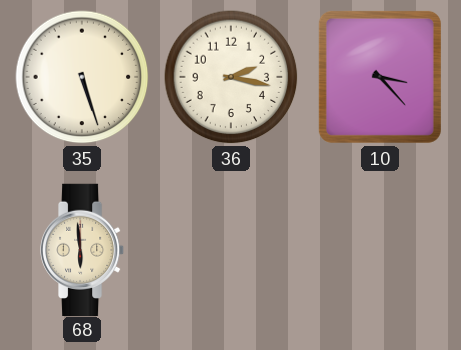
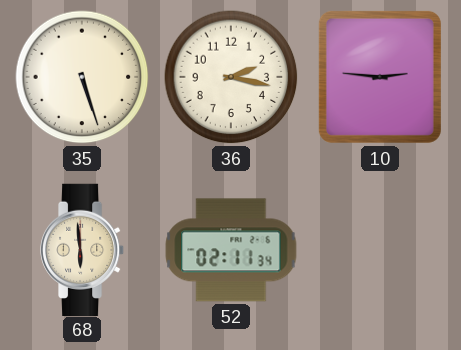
10: 3:23 -> 2:46
52: none -> 02:11
